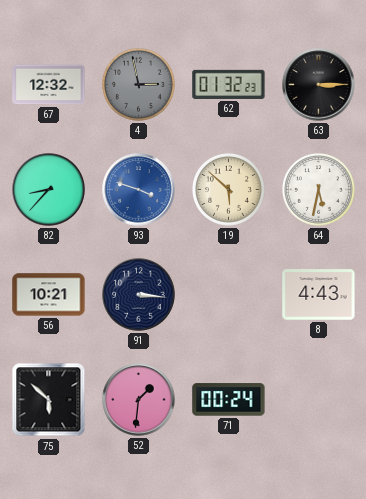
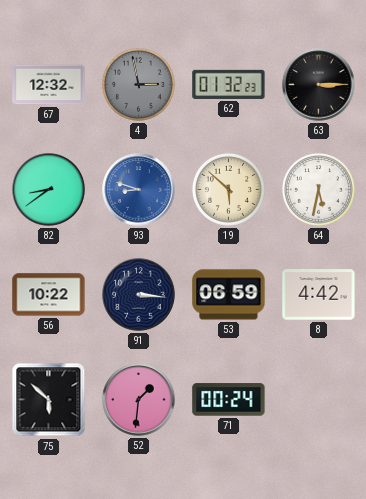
82: 8:37 -> 8:39
93: 3:48 -> 8:48
56: 10:21 -> 10:22
53: none -> 06:59
8: 4:43 -> 4:42
